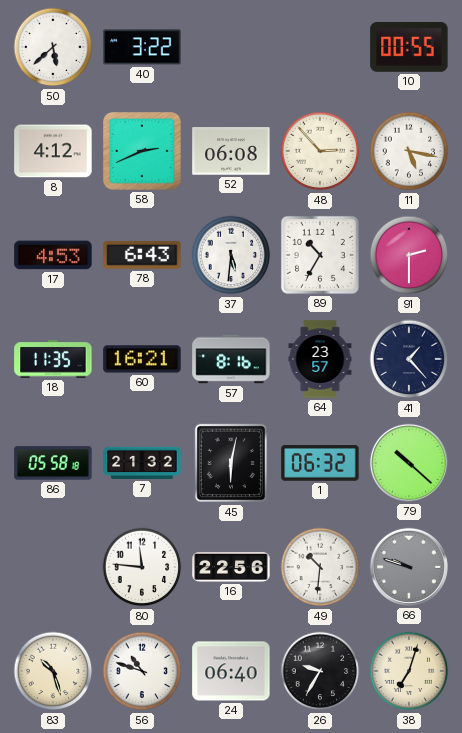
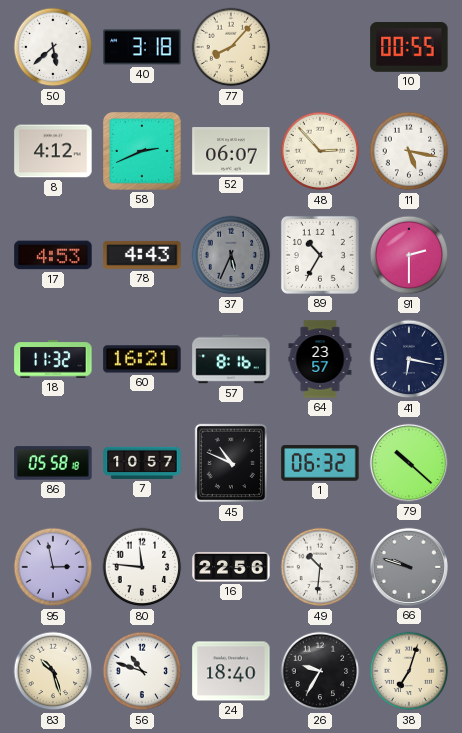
40: 3:22 -> 3:18
77: none -> 8:07
52: 06:08 -> 06:07
78: 6:43 -> 4:43
37: 5:31 -> 5:34
37 dial: white -> grey
18: 11:35 -> 11:32
41: 1:23 -> 6:17
7: 21:32 -> 10:57
45: 6:02 -> 10:49
95: none -> 2:58
24: 06:40 -> 18:40
